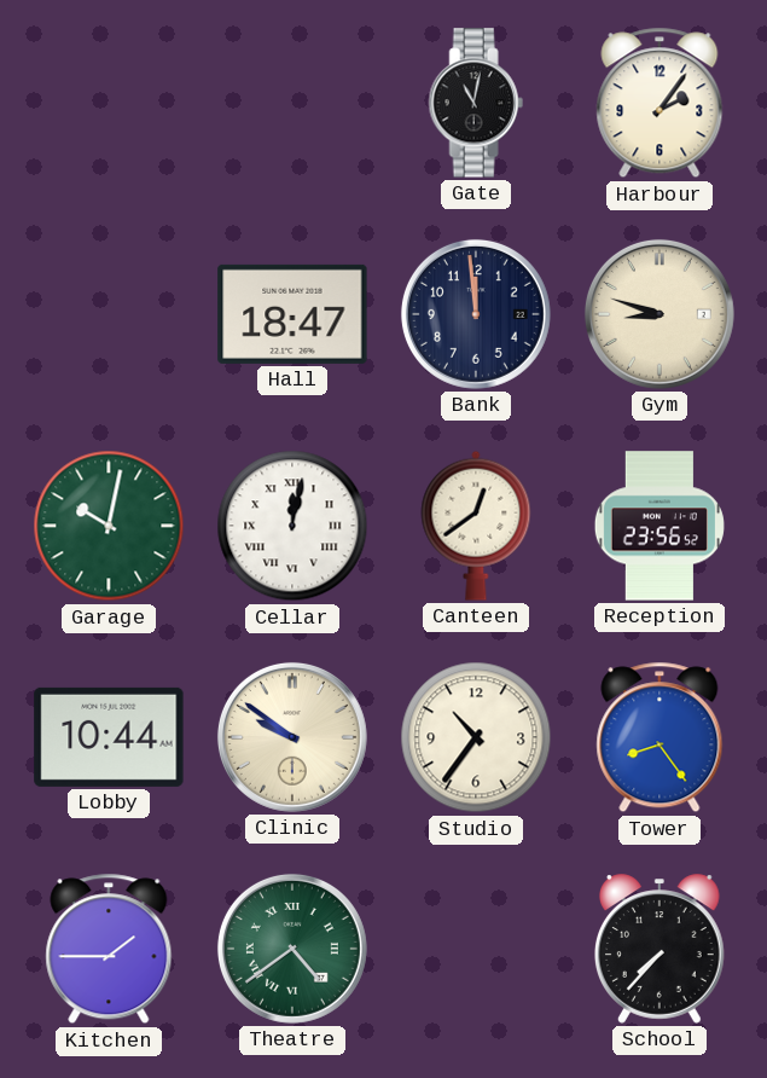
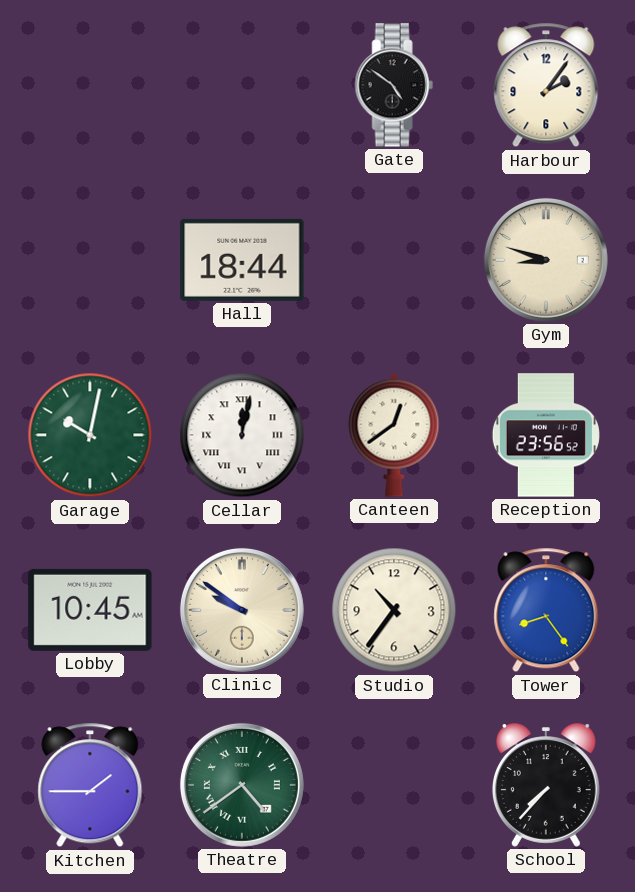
Gate: 11:02 -> 4:51
Hall: 18:47 -> 18:44
Bank: 11:59 -> none
Lobby: 10:44 -> 10:45
